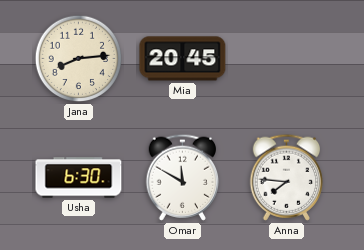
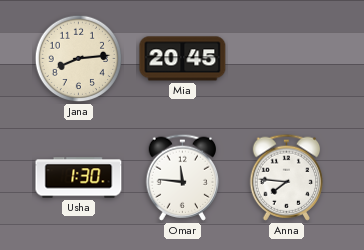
Usha: 6:30 -> 1:30
Omar: 11:50 -> 11:46
